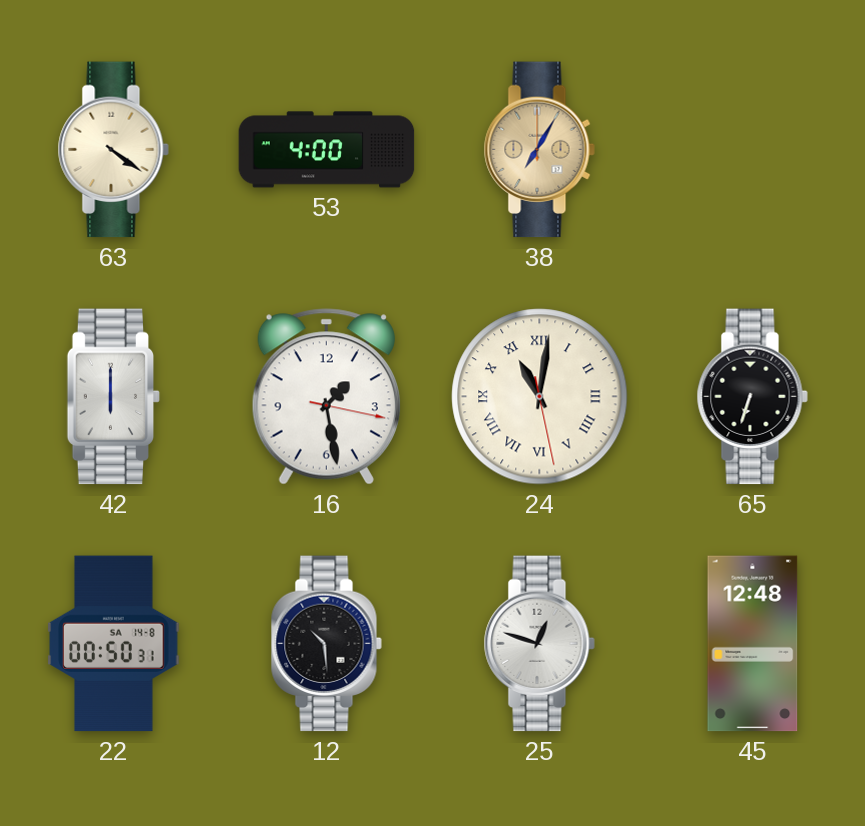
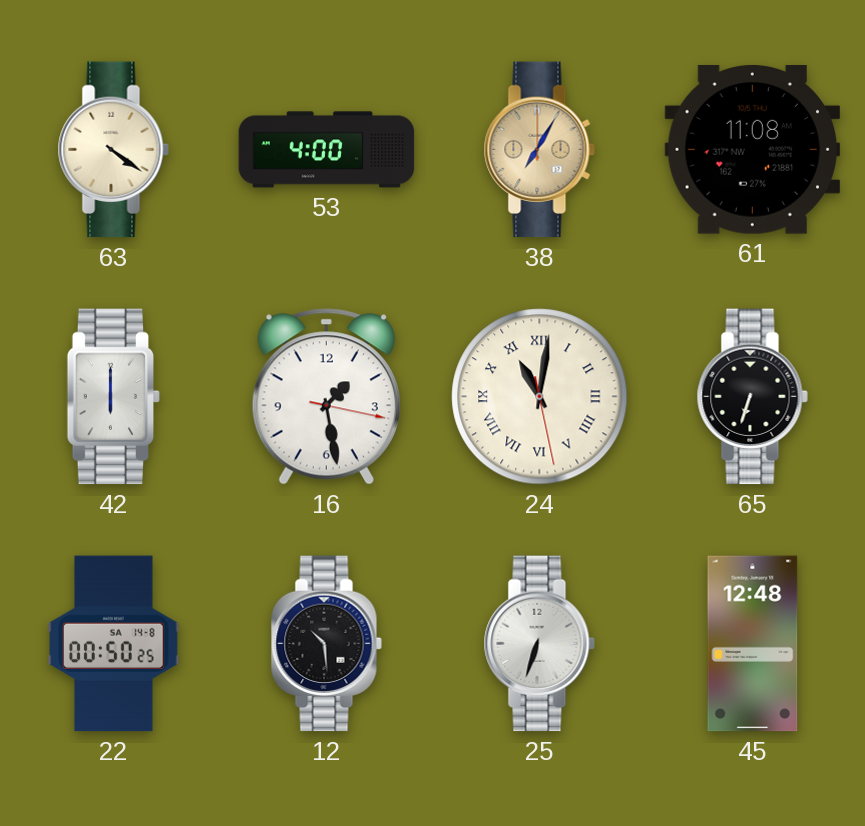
61: none -> 11:08
22: 00:50:31 -> 00:50:25
25: 12:48 -> 6:33
